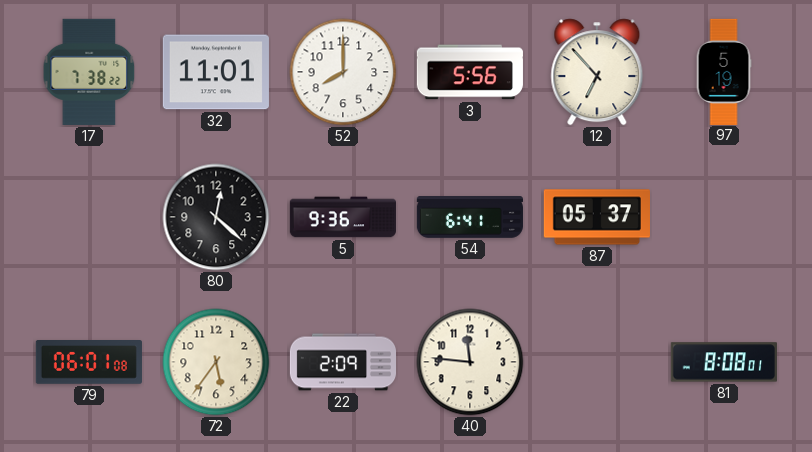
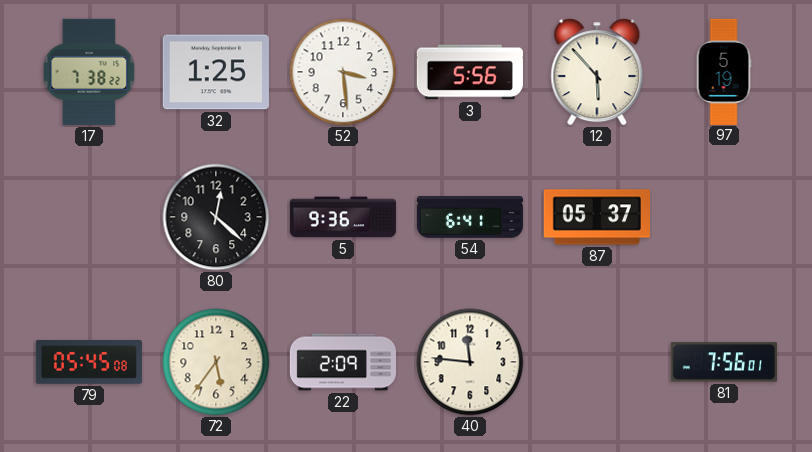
32: 11:01 -> 1:25
52: 8:00 -> 3:29
12: 6:53 -> 5:53
79: 06:01 -> 05:45
81: 8:08 -> 7:56
